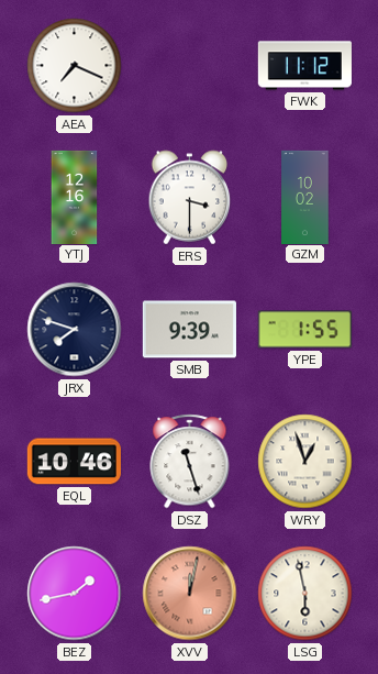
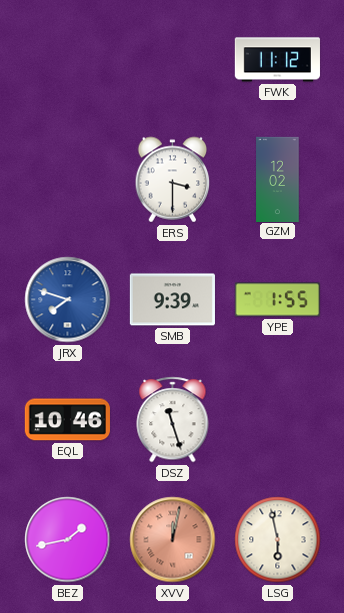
AEA: 7:19 -> none
YTJ: 12:16 -> none
GZM: 10:02 -> 12:02
JRX dial: navy -> blue
WRY: 12:57 -> none
